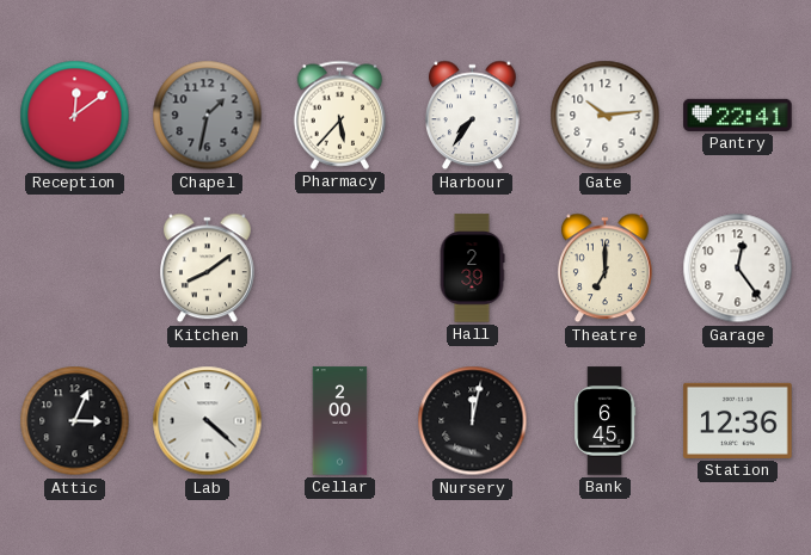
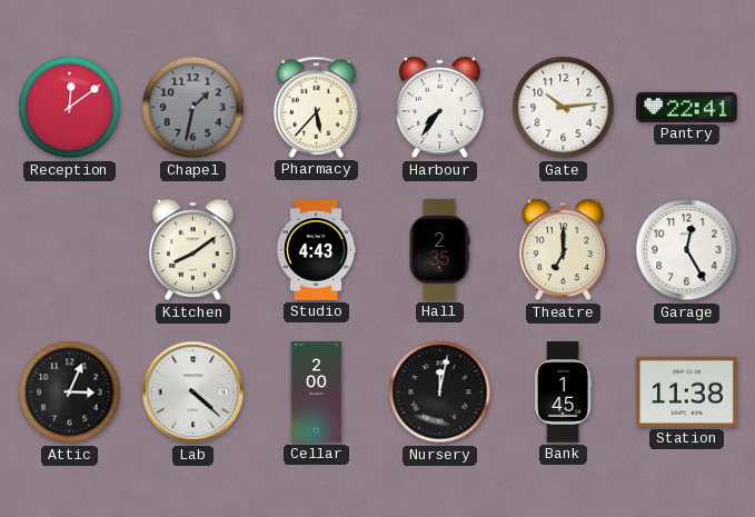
Studio: none -> 4:43
Hall: 2:39 -> 2:35
Garage: 12:24 -> 12:25
Bank: 6:45 -> 1:45
Station: 12:36 -> 11:38
